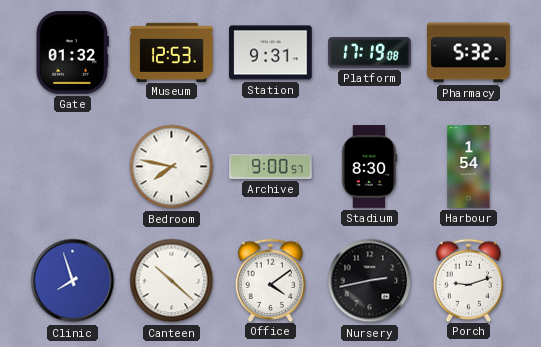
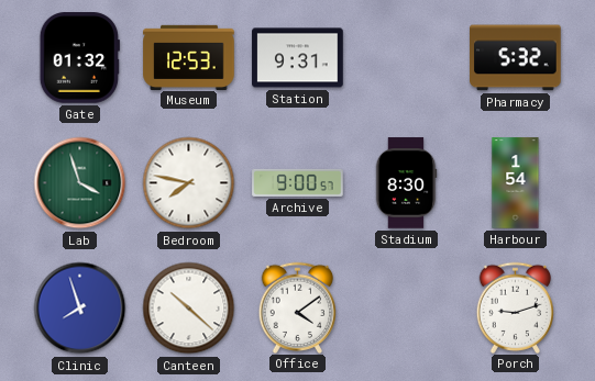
Platform: 17:19 -> none
Lab: none -> 3:57
Nursery: 2:43 -> none
